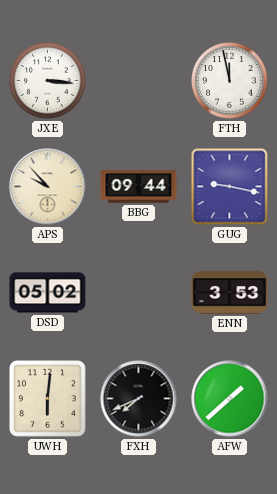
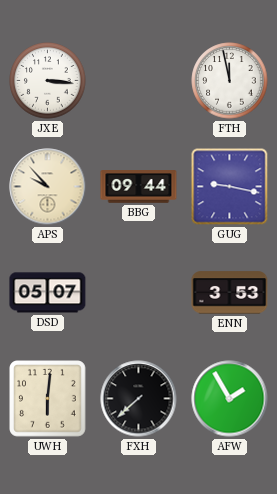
DSD: 05:02 -> 05:07
FXH: 7:41 -> 7:38
AFW: 1:38 -> 1:55
